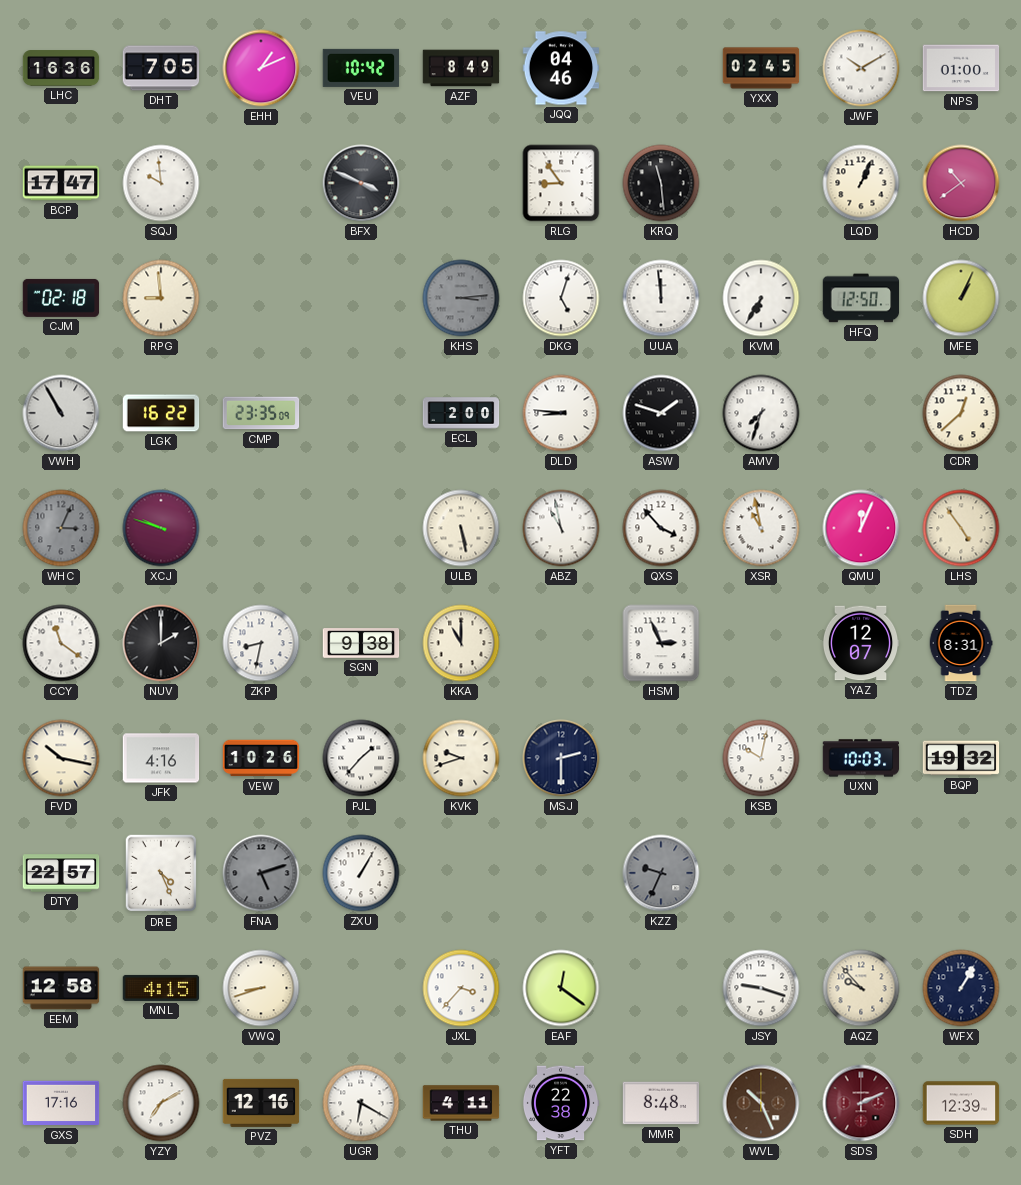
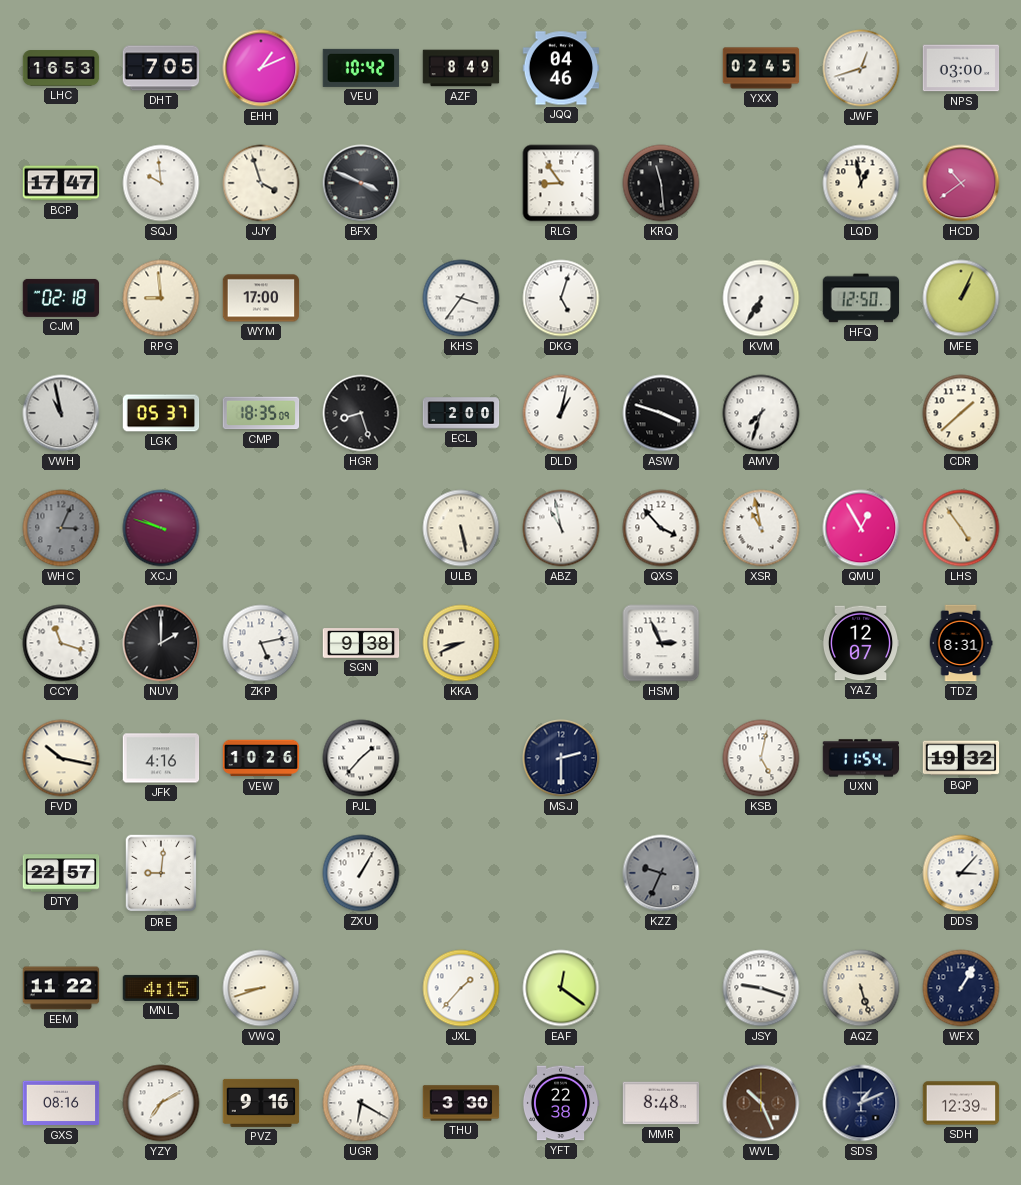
LHC: 16:36 -> 16:53
JWF: 10:10 -> 12:42
NPS: 01:00 -> 03:00
JJY: none -> 3:57
LQD: 1:04 -> 12:58
WYM: none -> 17:00
KHS: 3:14 -> 3:36
KHS dial: grey -> white
UUA: 11:59 -> none
VWH: 10:55 -> 10:58
LGK: 16:22 -> 05:37
CMP: 23:35 -> 18:35
HGR: none -> 8:27
DLD: 8:46 -> 1:02
ASW: 1:48 -> 3:48
CDR: 12:38 -> 1:38
QMU: 12:04 -> 12:55
CCY: 11:21 -> 11:18
ZKP: 8:32 -> 5:13
KKA: 11:00 -> 8:41
KVK: 9:42 -> none
KSB: 10:02 -> 5:02
UXN: 10:03 -> 11:54
DRE: 4:26 -> 9:01
FNA: 5:12 -> none
DDS: none -> 3:07
EEM: 12:58 -> 11:22
JXL: 3:37 -> 1:37
AQZ: 9:53 -> 5:27
GXS: 17:16 -> 08:16
PVZ: 12:16 -> 9:16
THU: 4:11 -> 3:30
SDS: 2:11 -> 1:11
SDS dial: burgundy -> navy
